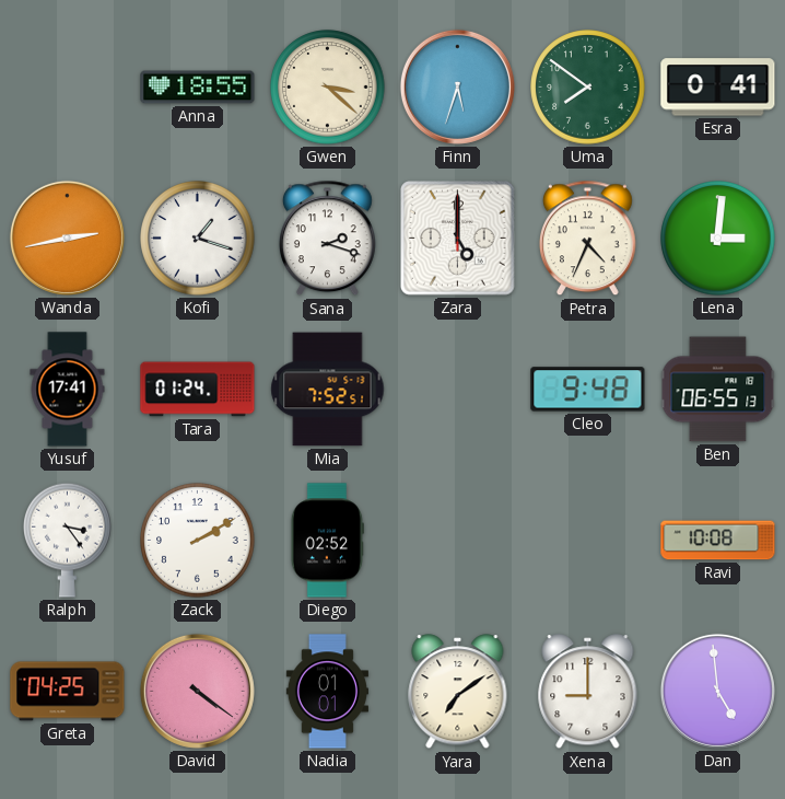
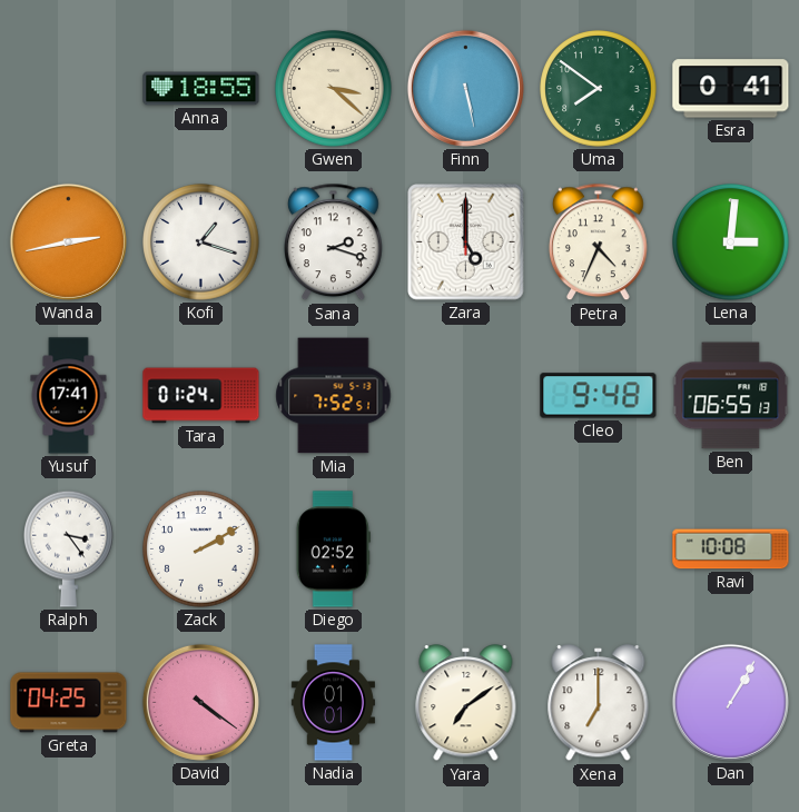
Finn: 5:33 -> 5:28
Xena: 9:00 -> 7:00
Dan: 4:59 -> 1:05
